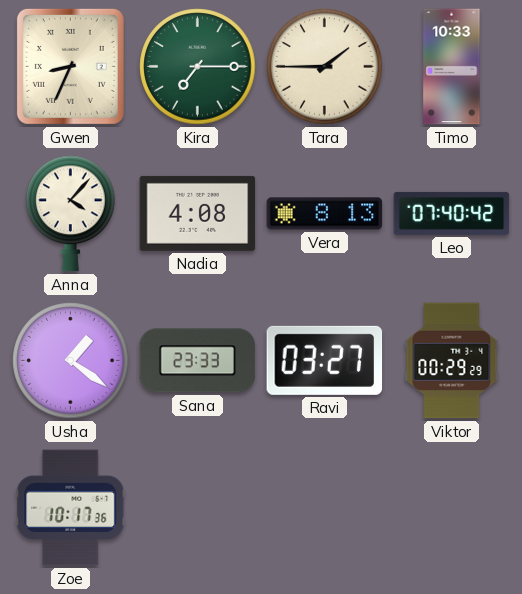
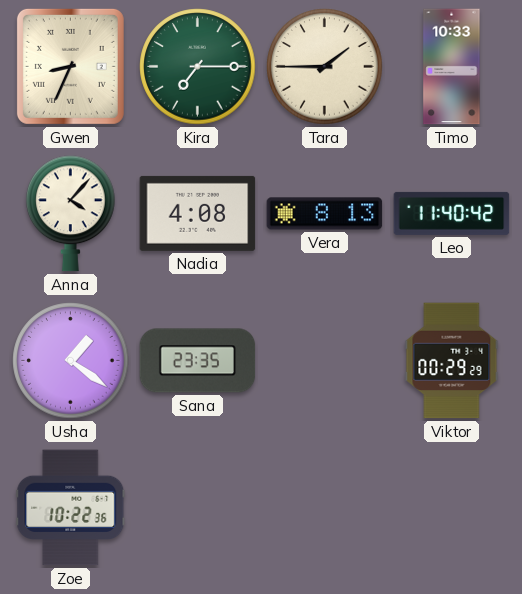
Leo: 07:40 -> 11:40
Sana: 23:33 -> 23:35
Ravi: 03:27 -> none
Zoe: 10:17 -> 10:22
